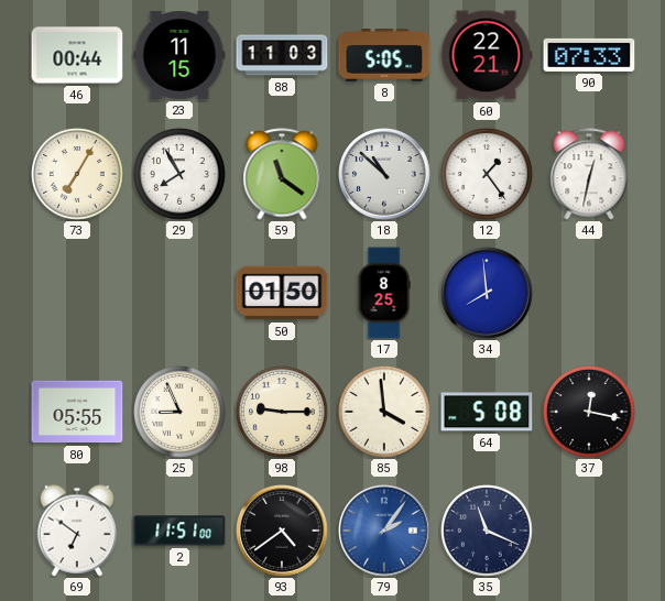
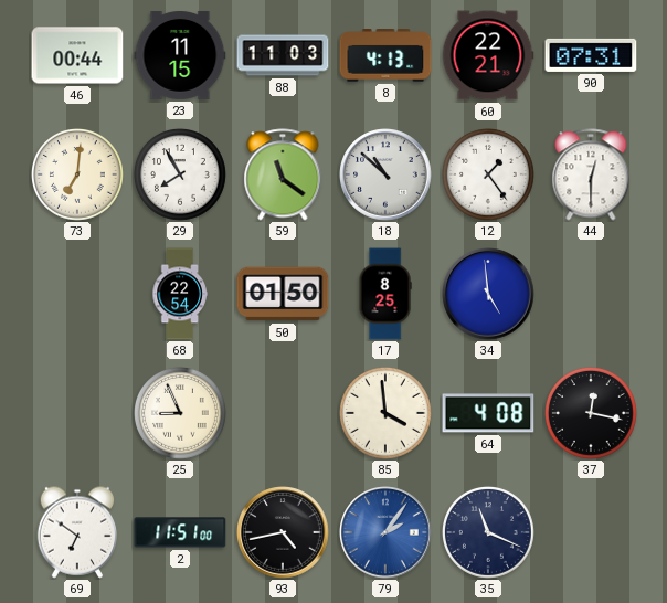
8: 5:05 -> 4:13
90: 07:33 -> 07:31
73: 7:05 -> 7:01
44: 12:32 -> 12:30
68: none -> 22:54
34: 7:59 -> 4:59
80: 05:55 -> none
98: 9:15 -> none
64: 5:08 -> 4:08
93: 4:39 -> 4:43
